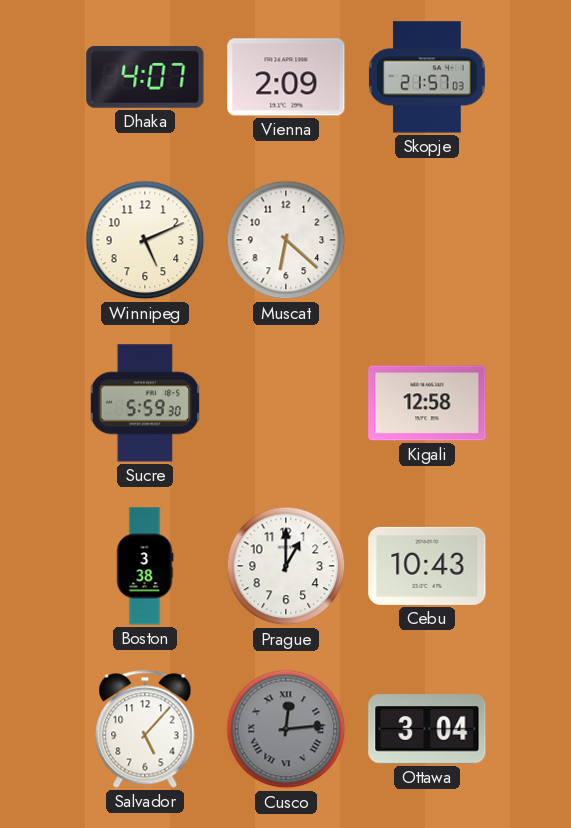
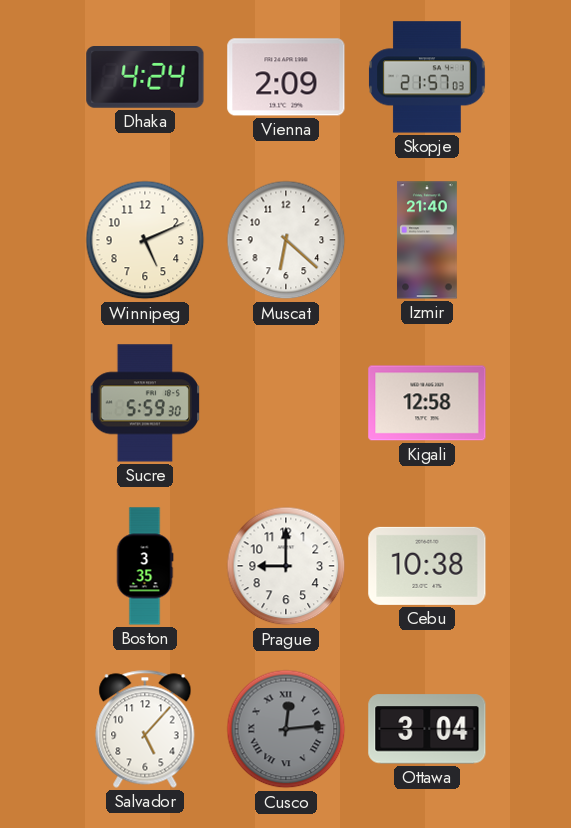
Dhaka: 4:07 -> 4:24
Izmir: none -> 21:40
Boston: 3:38 -> 3:35
Prague: 1:00 -> 9:00
Cebu: 10:43 -> 10:38
